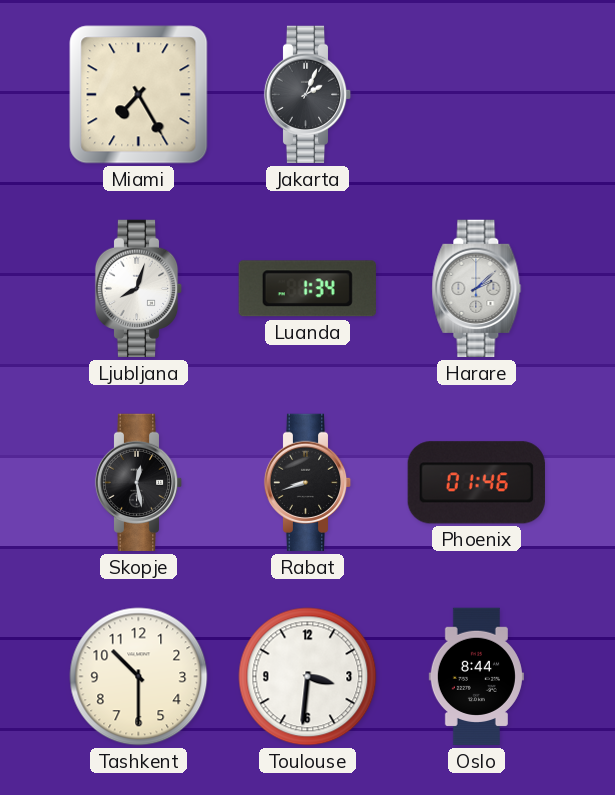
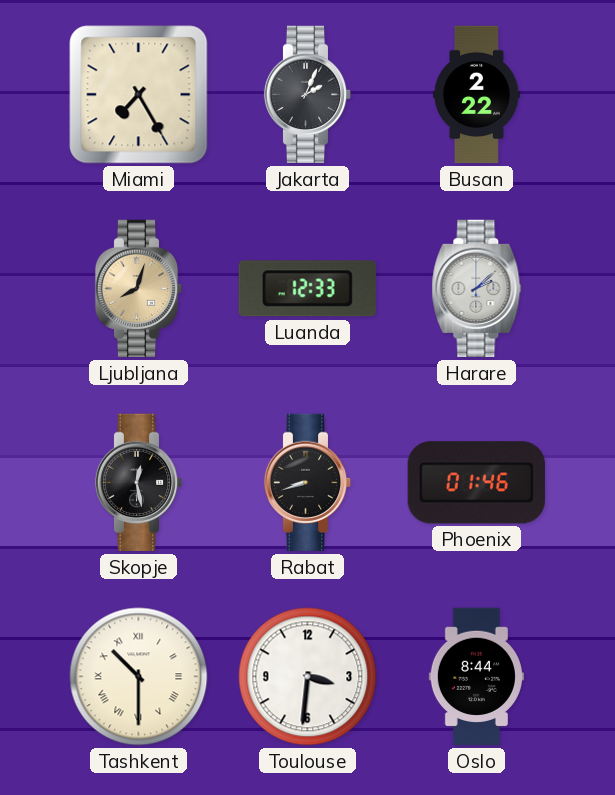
Busan: none -> 2:22
Ljubljana dial: white -> champagne
Luanda: 1:34 -> 12:33
Tashkent numerals: Arabic -> Roman
